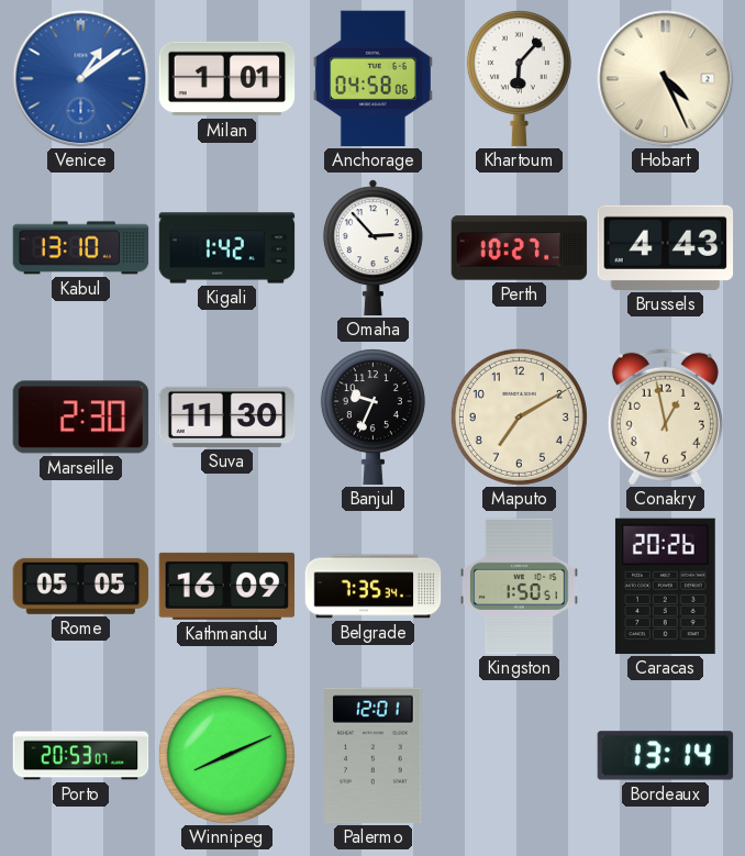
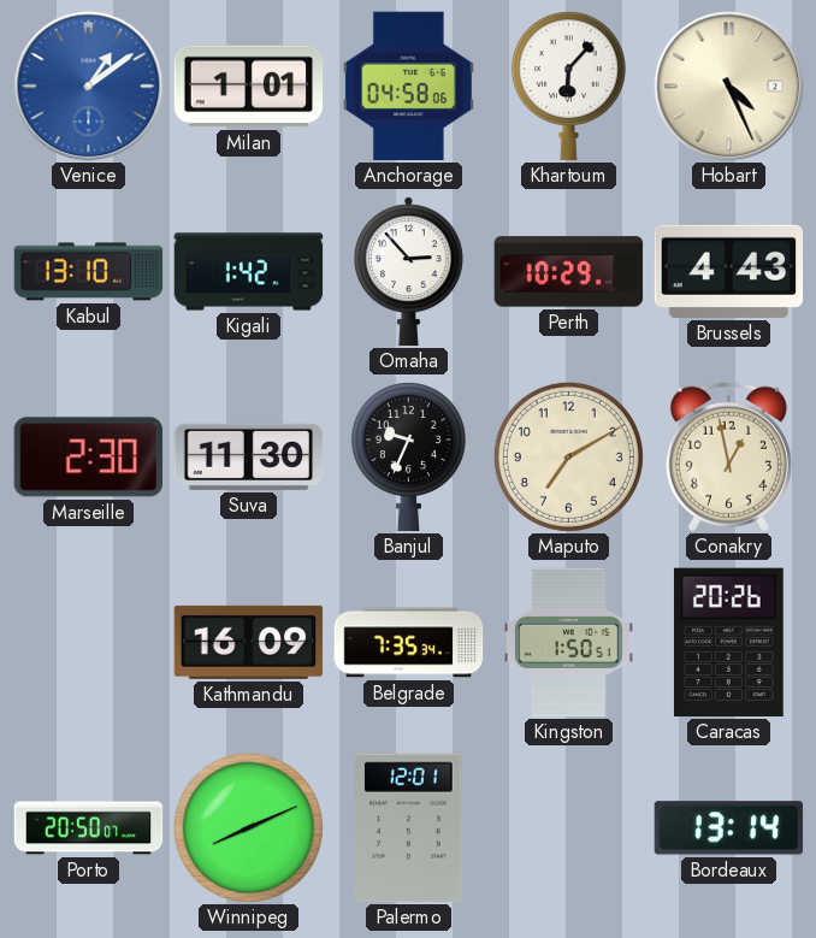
Perth: 10:27 -> 10:29
Rome: 05:05 -> none
Porto: 20:53 -> 20:50
